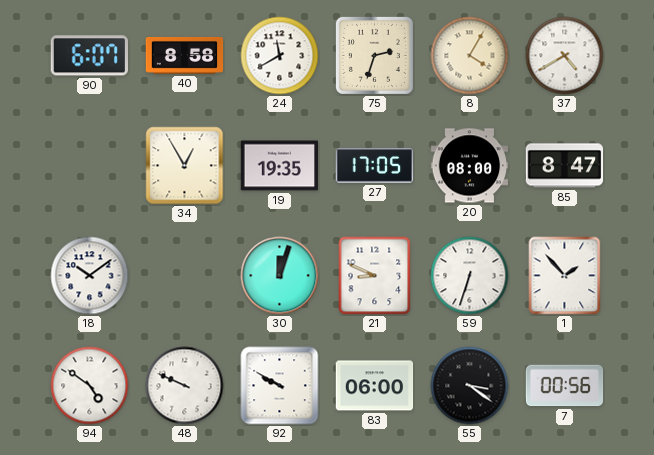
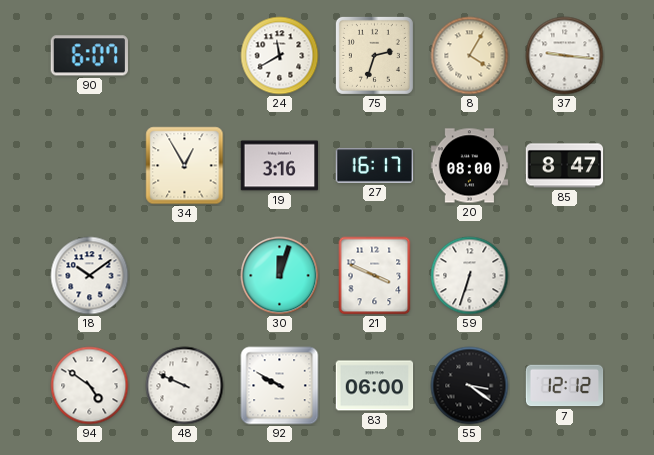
40: 8:58 -> none
37: 4:40 -> 9:16
19: 19:35 -> 3:16
27: 17:05 -> 16:17
21: 8:49 -> 3:49
1: 1:53 -> none
7: 00:56 -> 12:12
